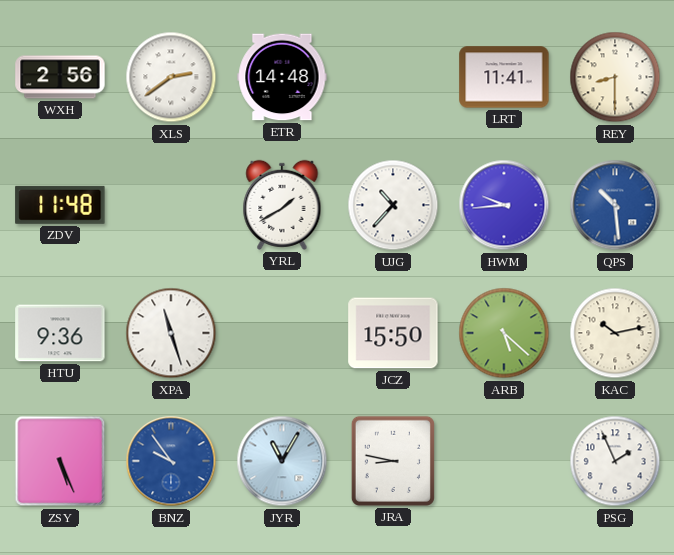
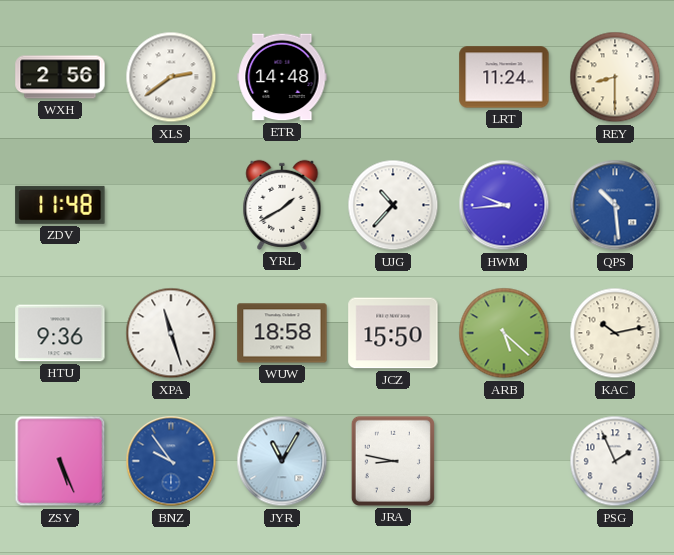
LRT: 11:41 -> 11:24
WUW: none -> 18:58
